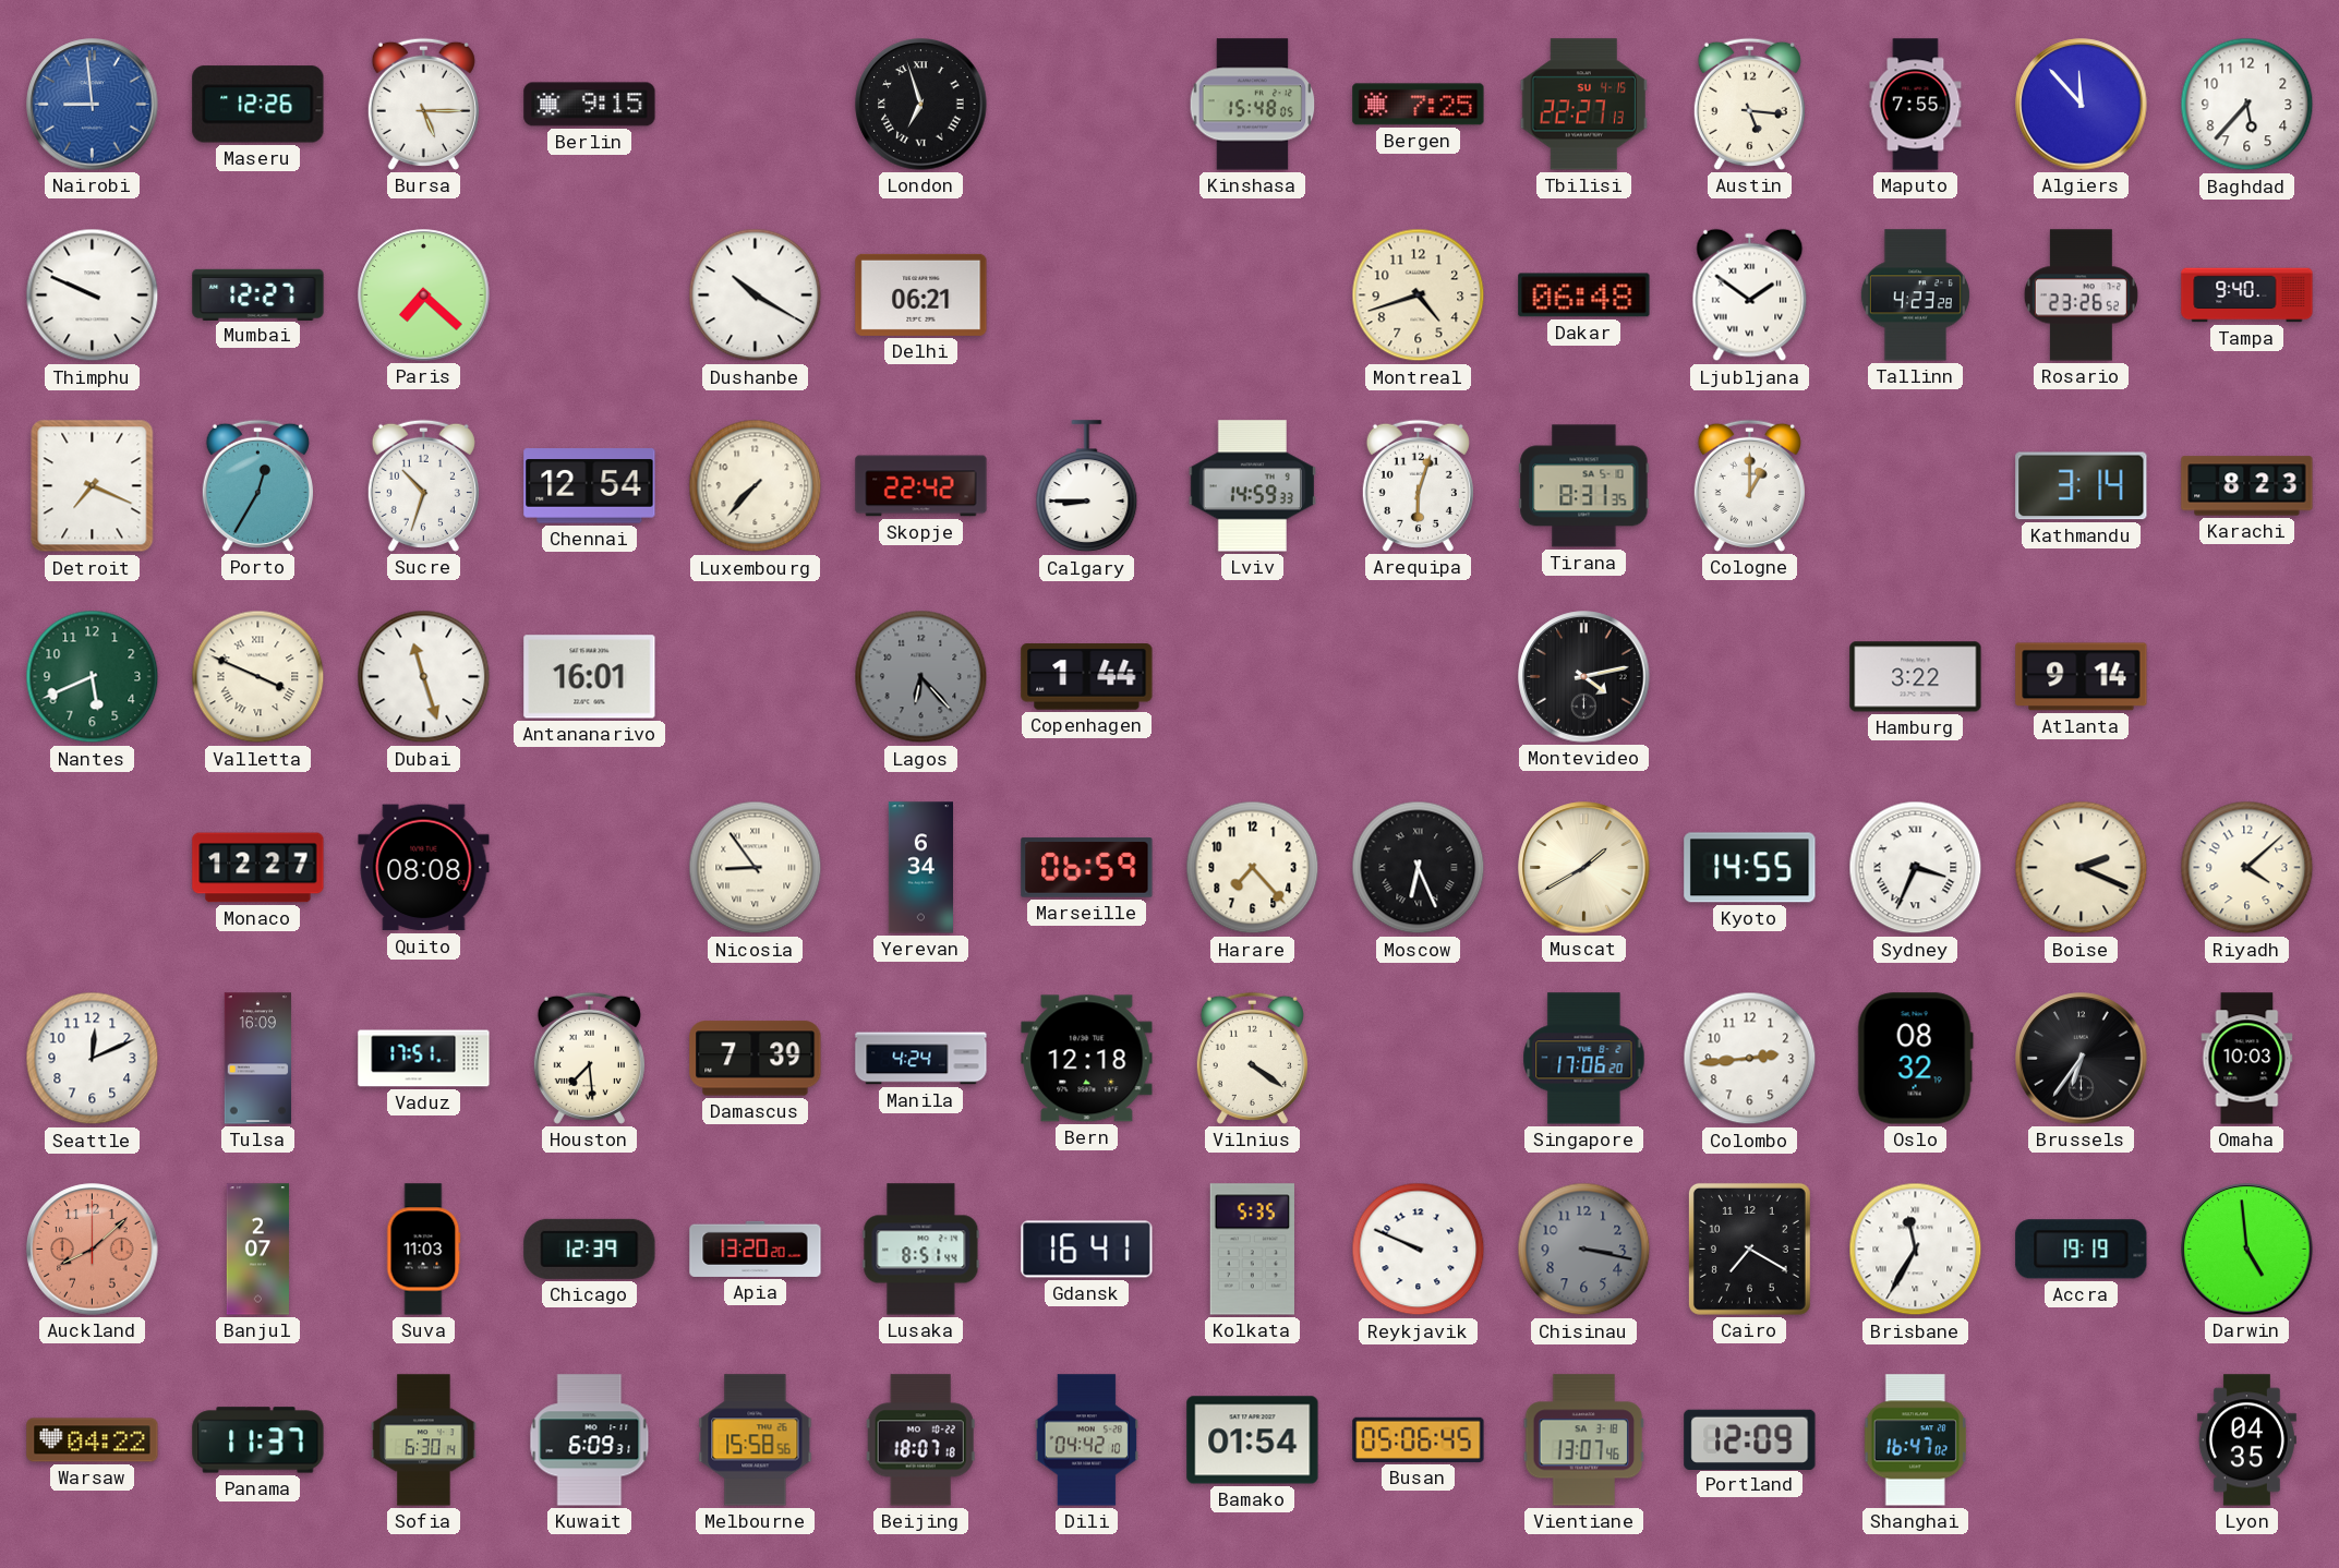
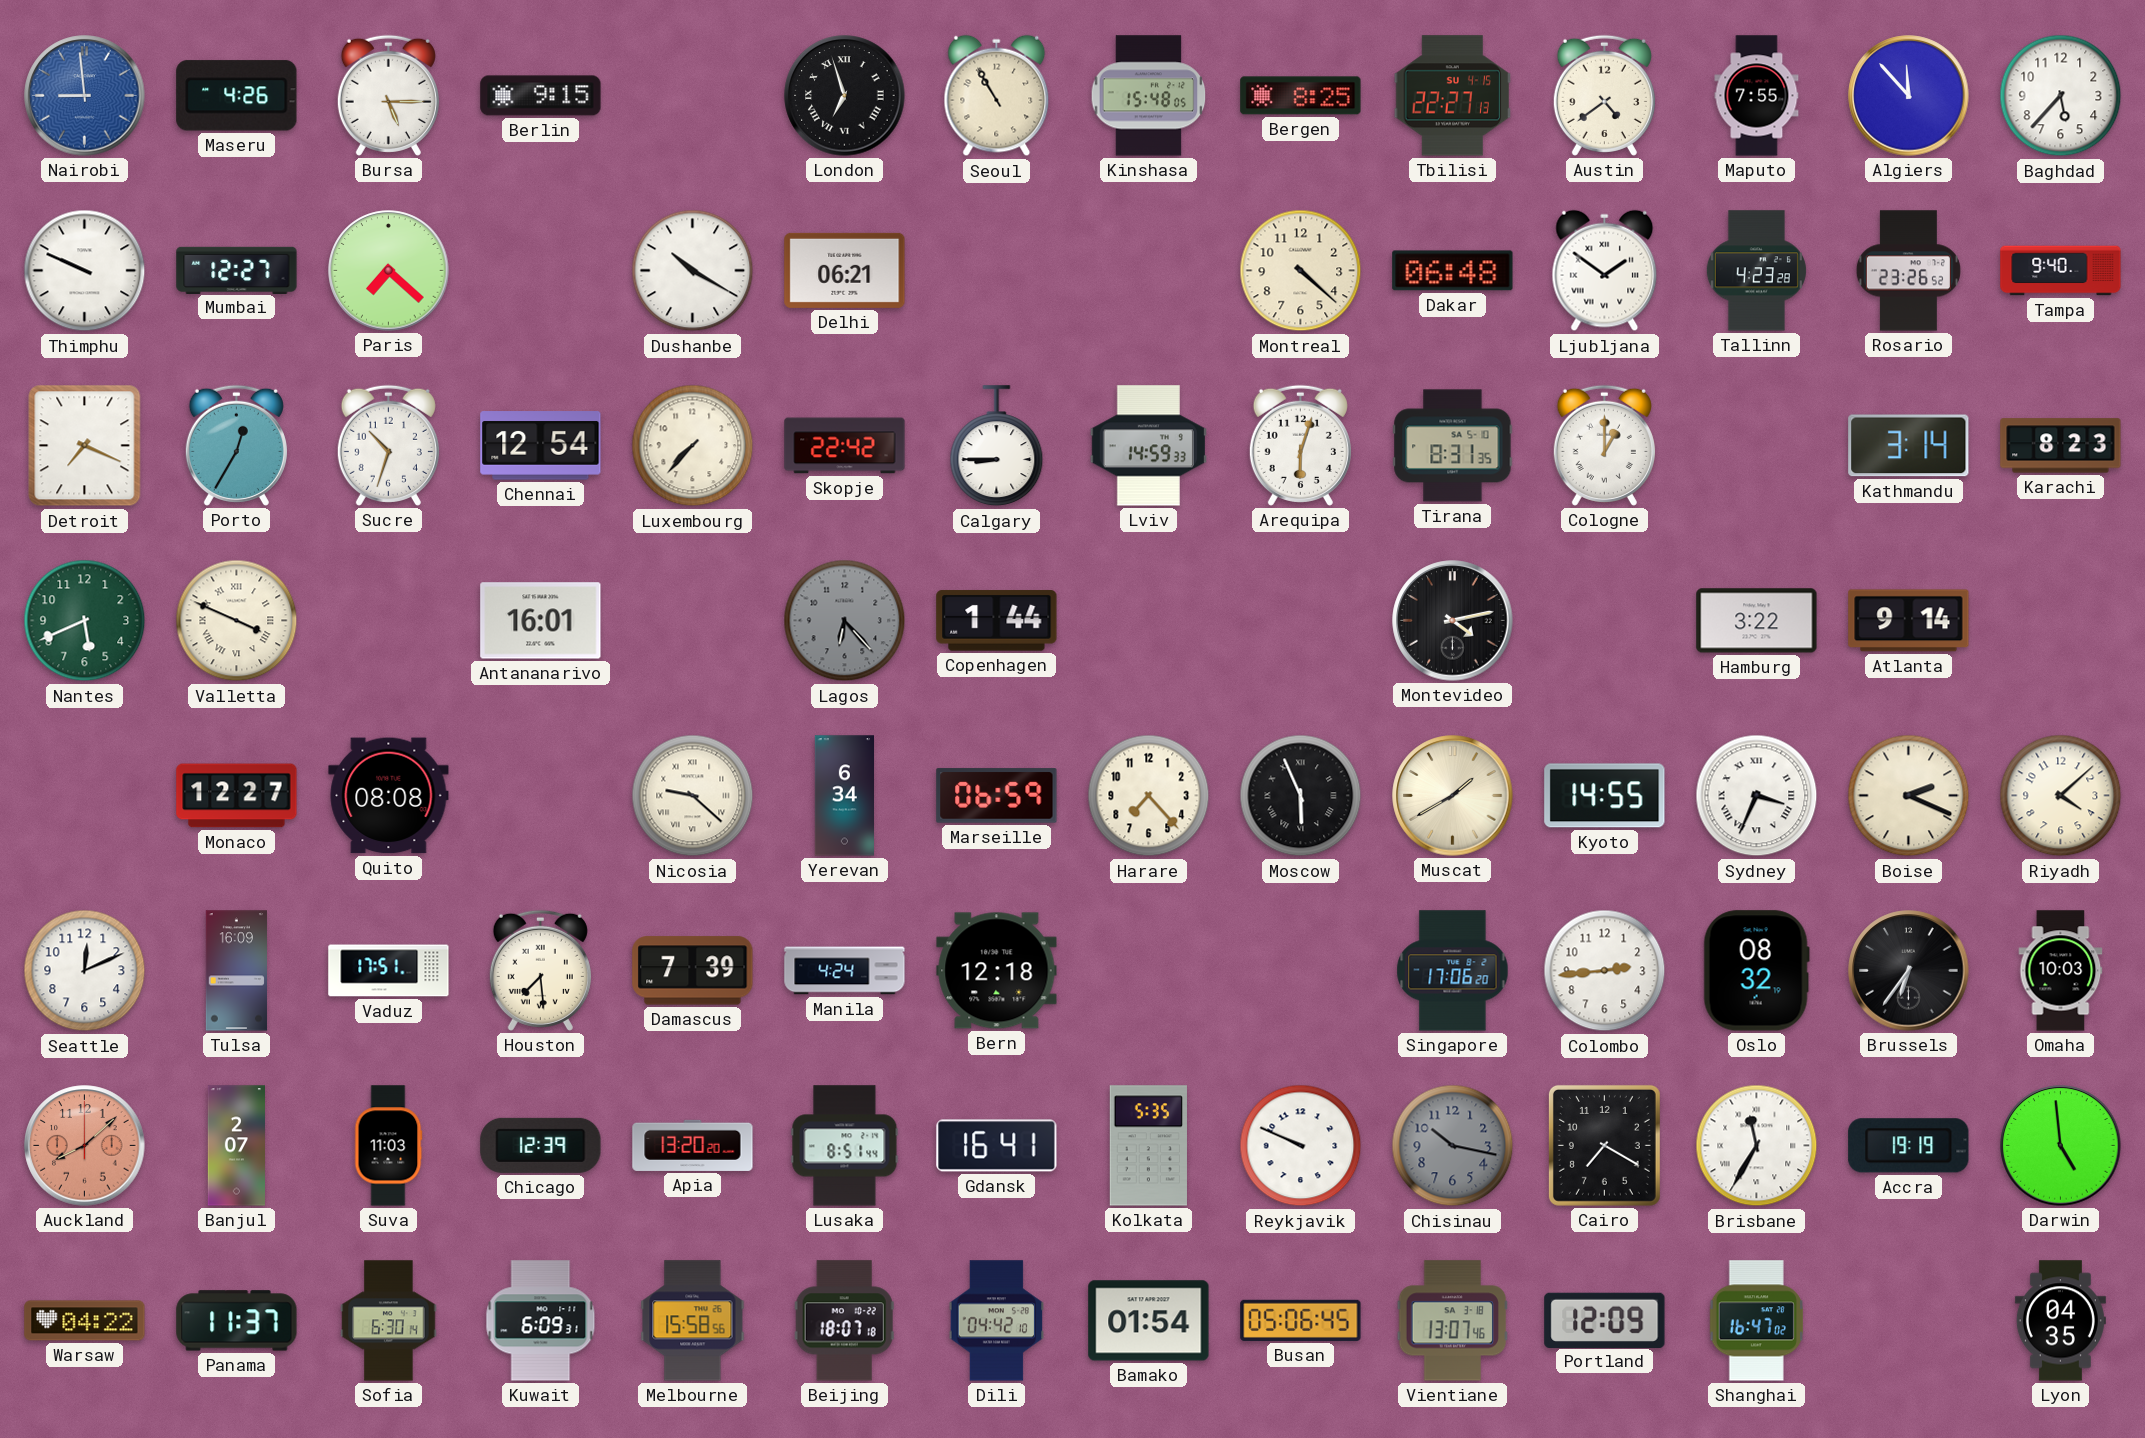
Maseru: 12:26 -> 4:26
Seoul: none -> 10:55
Bergen: 7:25 -> 8:25
Austin: 5:16 -> 4:39
Montreal: 4:42 -> 4:22
Dubai: 11:27 -> none
Nicosia: 8:54 -> 9:22
Moscow: 6:26 -> 5:56
Vilnius: 4:21 -> none
Chisinau: 3:17 -> 10:17
